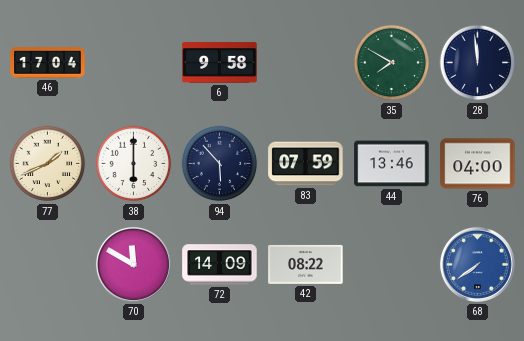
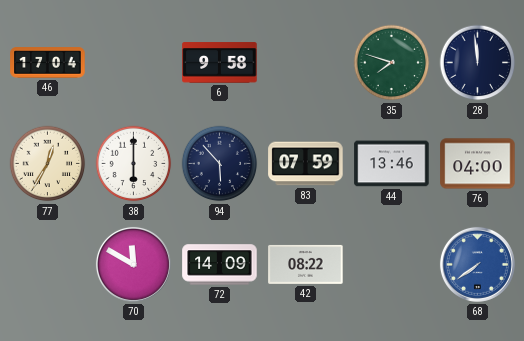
35: 7:50 -> 7:48
77: 1:41 -> 12:35
